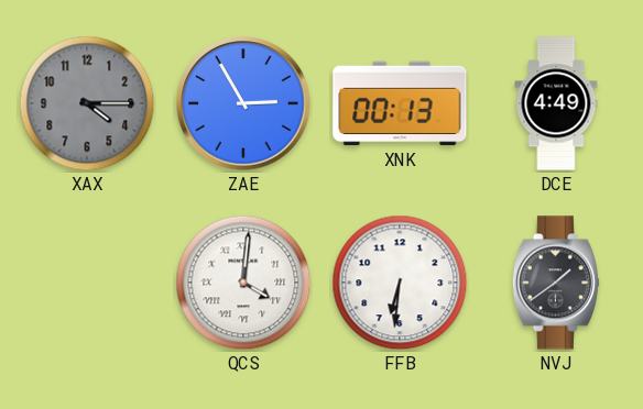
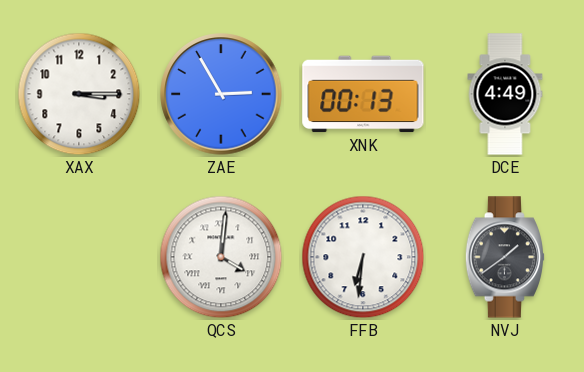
XAX: 4:15 -> 3:15
XAX dial: grey -> white
